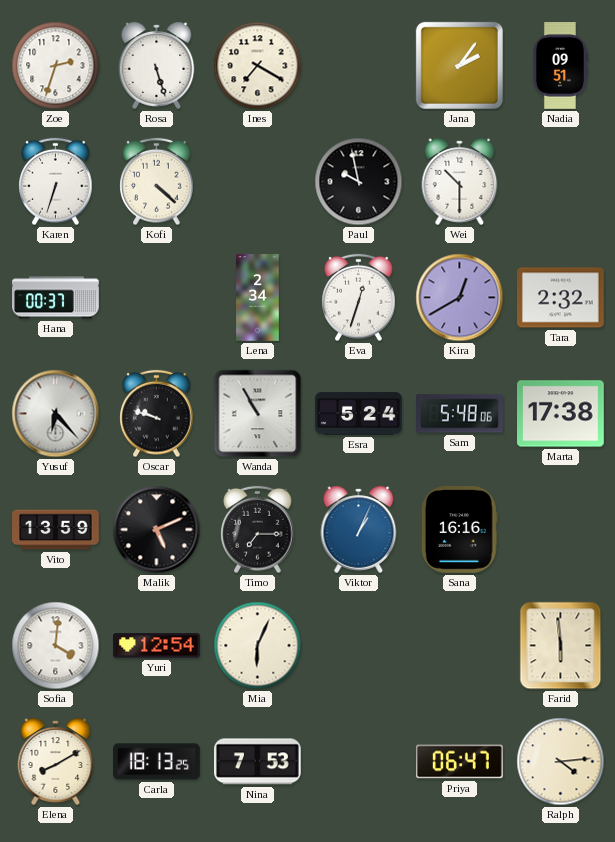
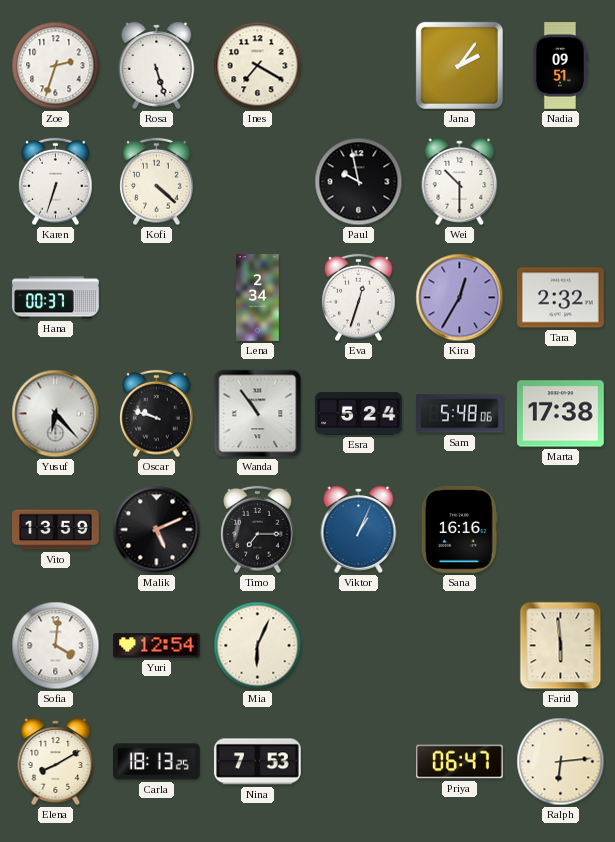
Kira: 12:40 -> 12:35
Wanda: 10:55 -> 10:54
Ralph: 4:14 -> 6:14
